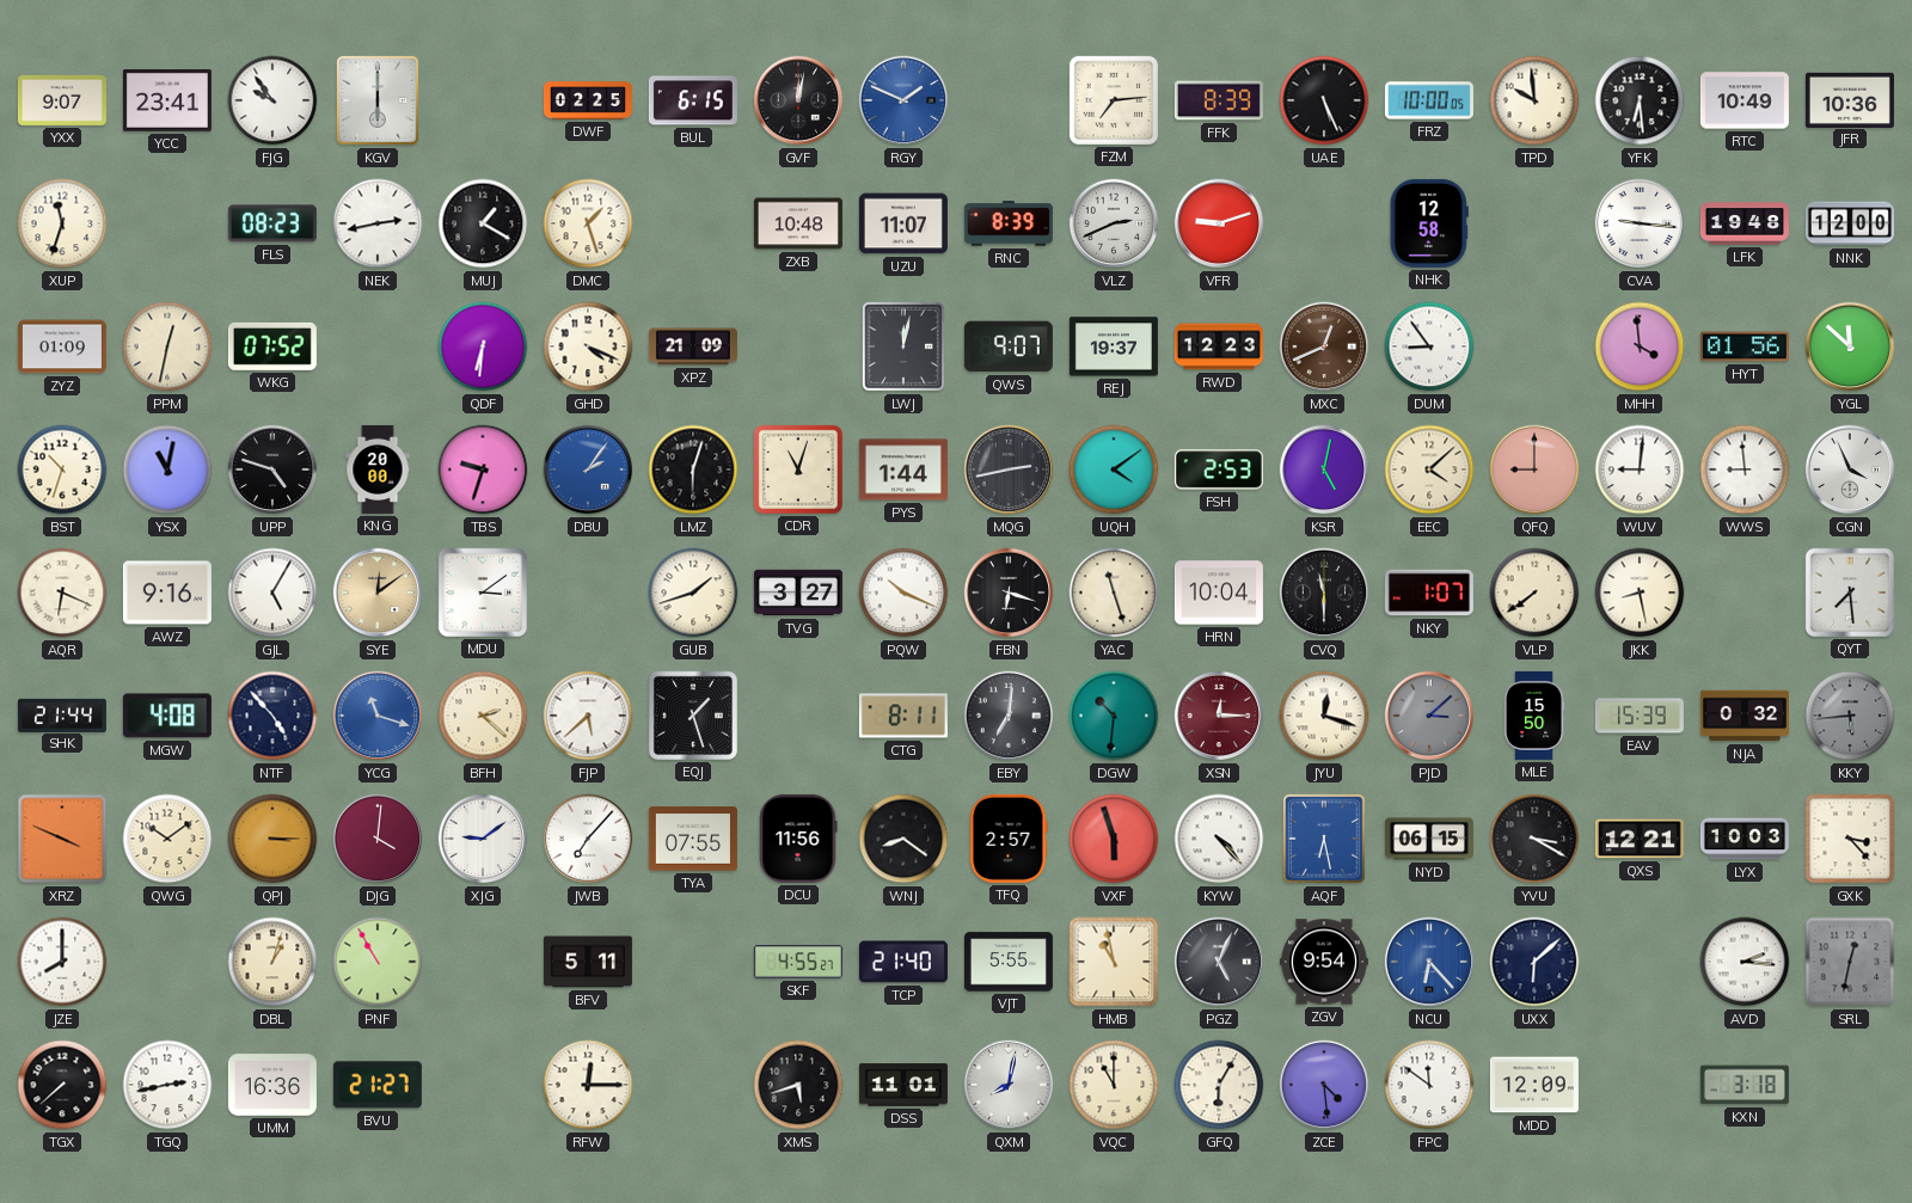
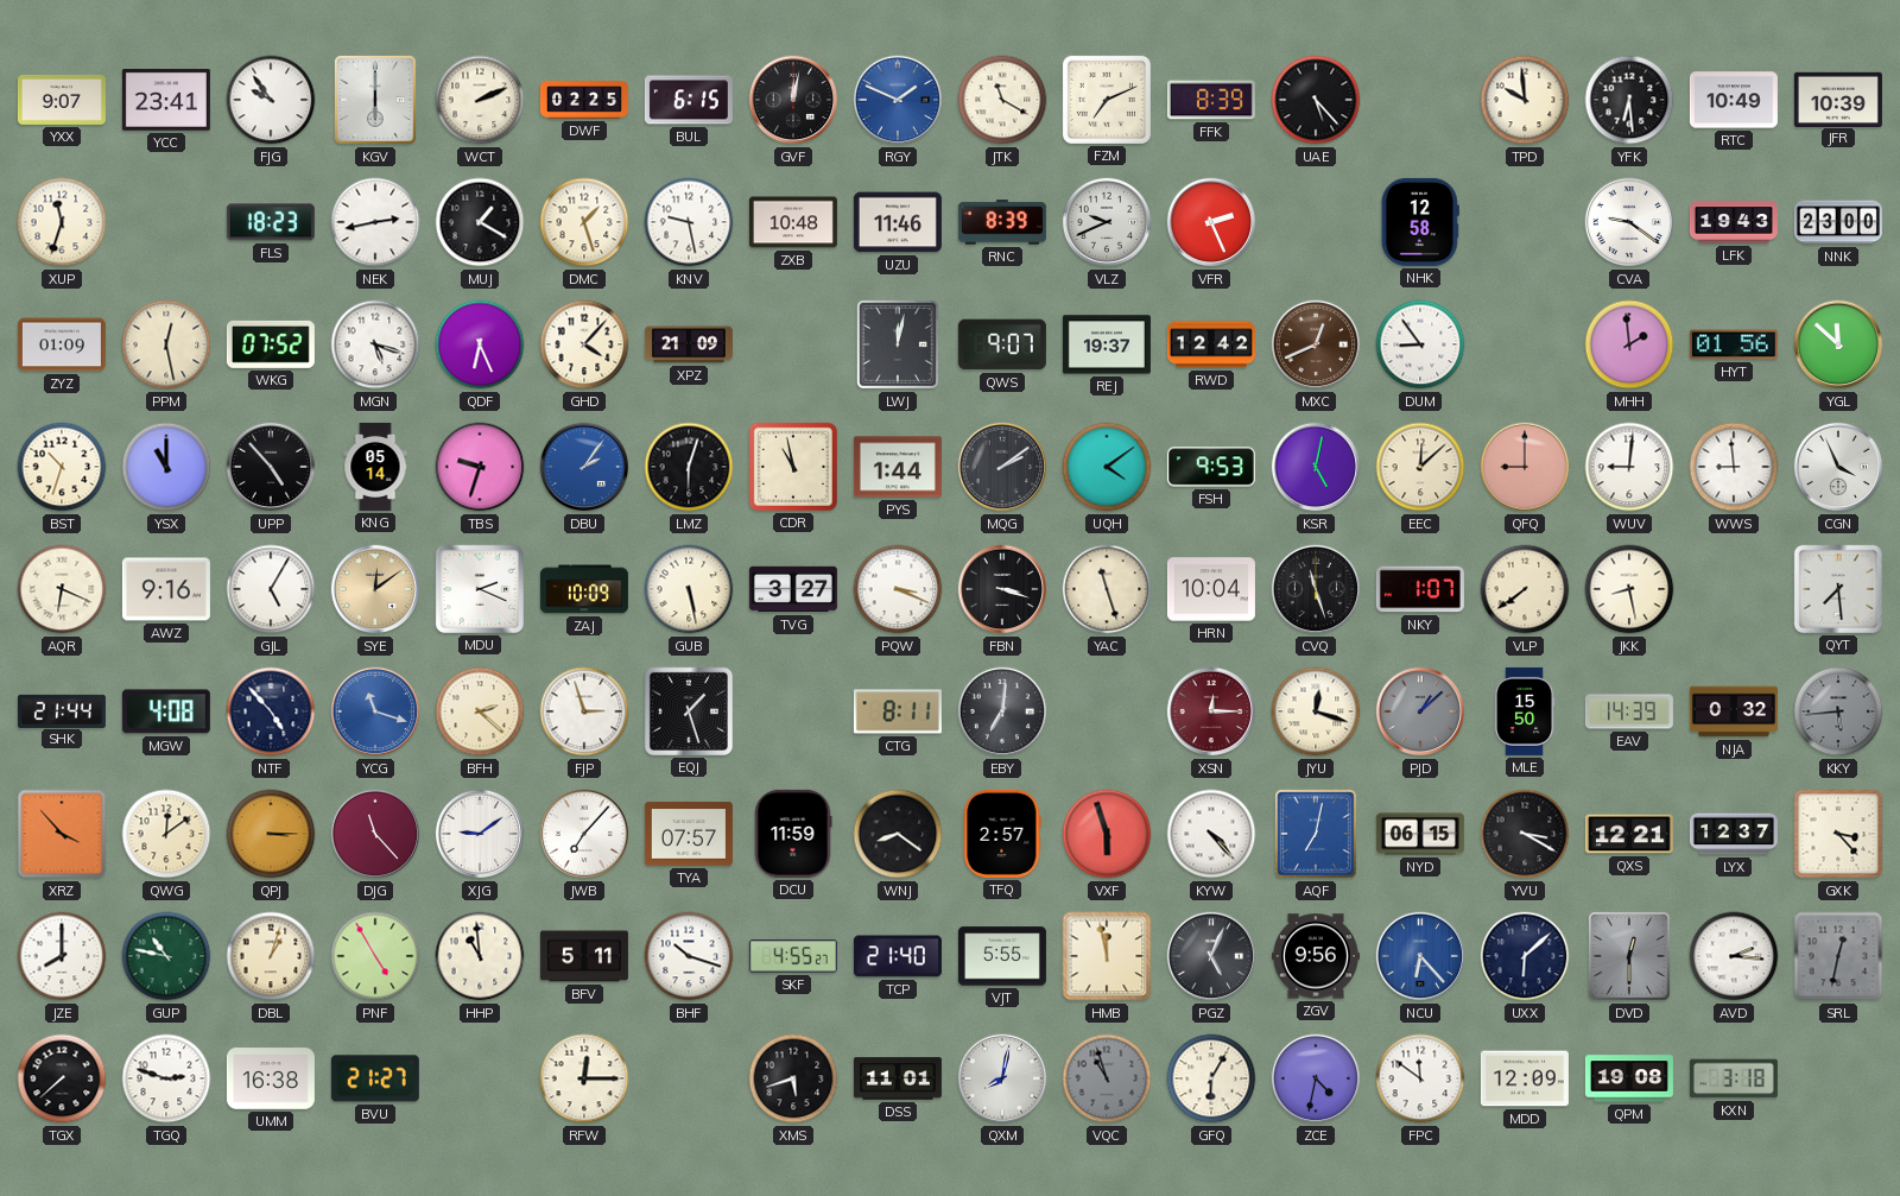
WCT: none -> 2:11
JTK: none -> 11:20
FZM: 7:14 -> 7:11
UAE: 5:26 -> 5:23
FRZ: 10:00 -> none
JFR: 10:36 -> 10:39
FLS: 08:23 -> 18:23
KNV: none -> 9:28
UZU: 11:07 -> 11:46
VLZ: 2:41 -> 9:41
VFR: 9:12 -> 2:26
CVA: 9:16 -> 9:21
LFK: 19:48 -> 19:43
NNK: 12:00 -> 23:00
PPM: 12:32 -> 12:28
MGN: none -> 5:18
QDF: 6:31 -> 6:26
GHD: 4:19 -> 4:07
RWD: 12:23 -> 12:42
MHH: 3:59 -> 1:59
YSX: 11:02 -> 11:00
UPP: 4:48 -> 4:53
KNG: 20:00 -> 05:14
CDR: 11:03 -> 10:58
MQG: 2:43 -> 2:09
FSH: 2:53 -> 9:53
EEC: 4:08 -> 12:08
MDU: 3:09 -> 2:19
ZAJ: none -> 10:09
GUB: 1:42 -> 5:28
PQW: 10:19 -> 3:19
FBN: 6:18 -> 3:18
CVQ: 11:30 -> 11:27
FJP: 5:38 -> 2:57
DGW: 10:31 -> none
PJD: 3:08 -> 1:08
EAV: 15:39 -> 14:39
XRZ: 3:49 -> 3:53
QWG: 10:09 -> 12:09
DJG: 4:01 -> 11:23
TYA: 07:55 -> 07:57
DCU: 11:56 -> 11:59
AQF: 6:28 -> 7:02
LYX: 10:03 -> 12:37
GUP: none -> 10:47
PNF: 10:55 -> 4:55
HHP: none -> 10:59
BHF: none -> 10:18
HMB: 10:58 -> 11:58
ZGV: 9:54 -> 9:56
DVD: none -> 12:30
TGQ: 2:43 -> 2:48
UMM: 16:36 -> 16:38
VQC: 11:00 -> 10:57
VQC dial: cream -> grey
ZCE: 4:29 -> 4:32
QPM: none -> 19:08
